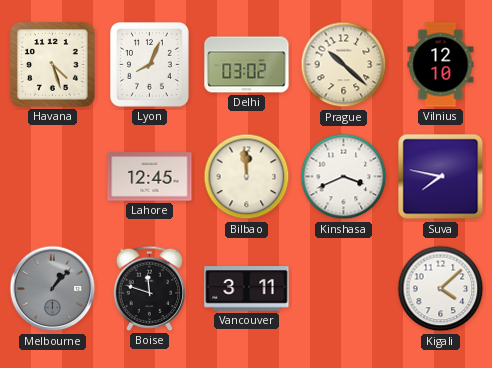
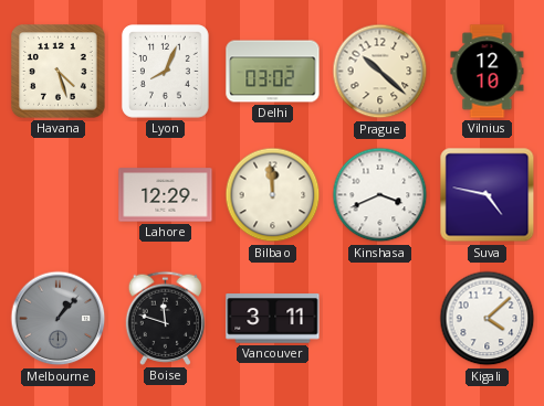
Lahore: 12:45 -> 12:29
Suva: 7:47 -> 4:47
